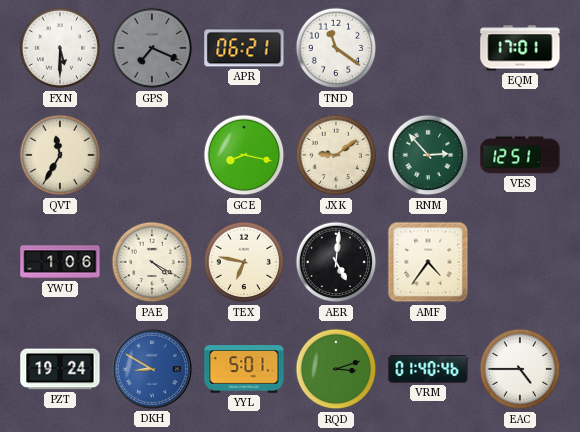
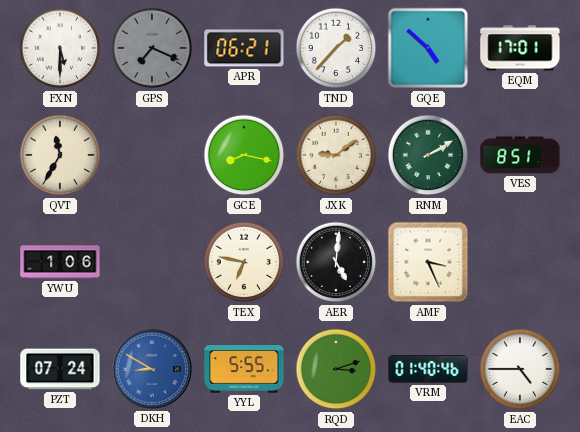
TND: 11:21 -> 1:37
GQE: none -> 4:52
RNM: 2:53 -> 2:10
VES: 12:51 -> 8:51
PAE: 4:20 -> none
AMF: 4:36 -> 3:26
PZT: 19:24 -> 07:24
YYL: 5:01 -> 5:55
